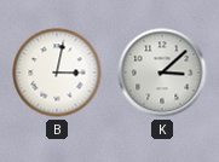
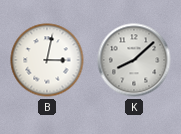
K: 3:08 -> 8:08
